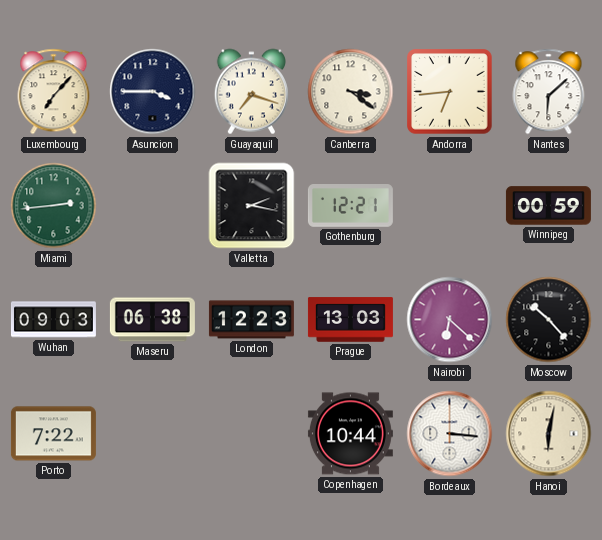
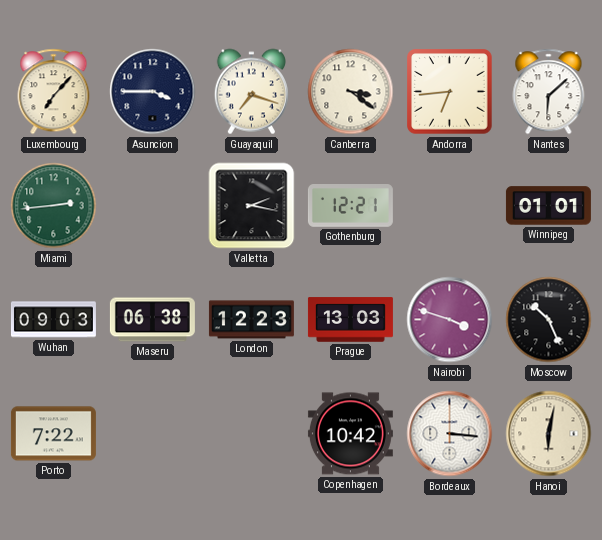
Winnipeg: 00:59 -> 01:01
Nairobi: 6:22 -> 3:48
Moscow: 10:23 -> 10:26
Copenhagen: 10:44 -> 10:42
